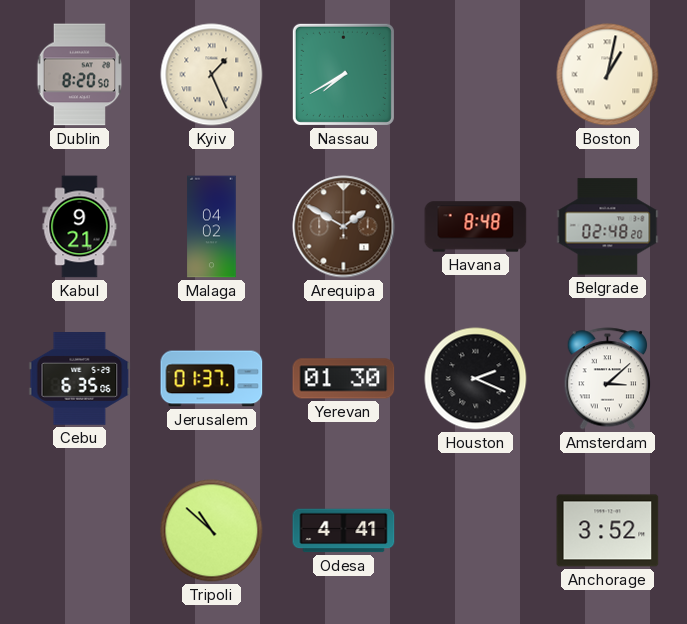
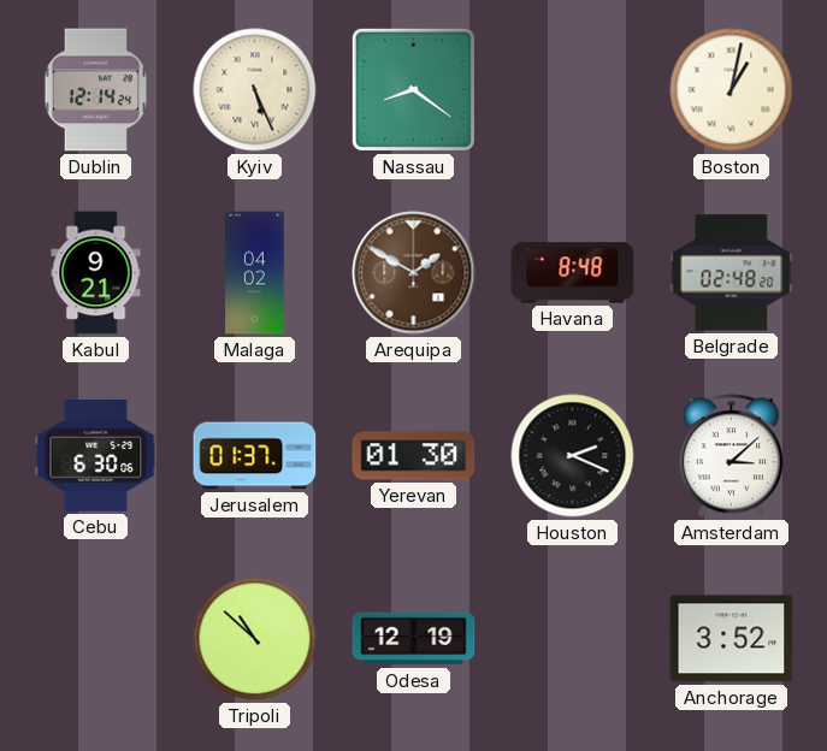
Dublin: 8:20 -> 12:14
Kyiv: 1:26 -> 5:26
Nassau: 7:40 -> 8:21
Cebu: 6:35 -> 6:30
Odesa: 4:41 -> 12:19
